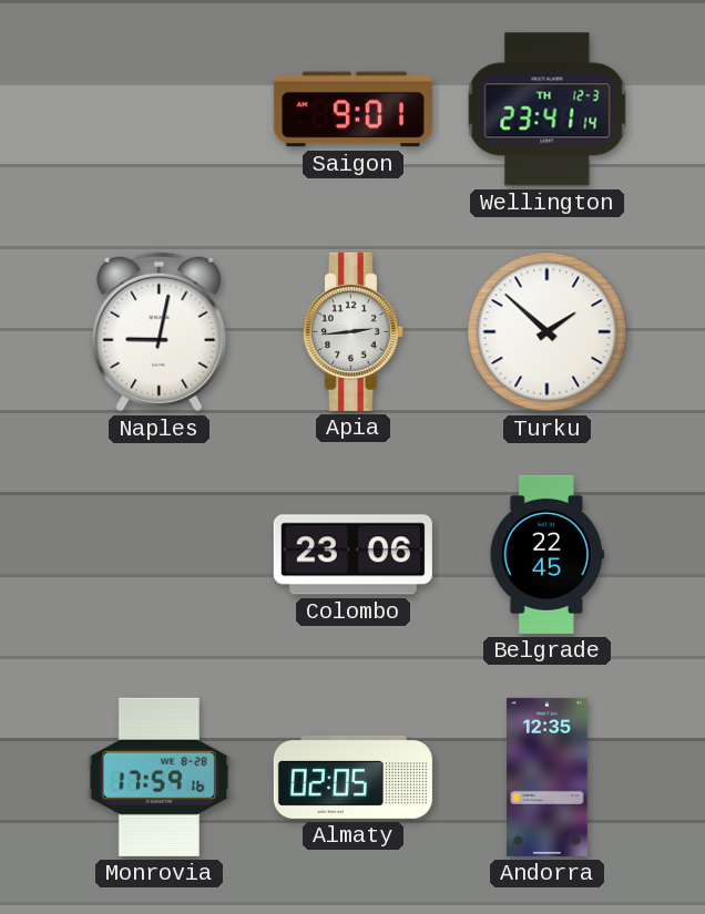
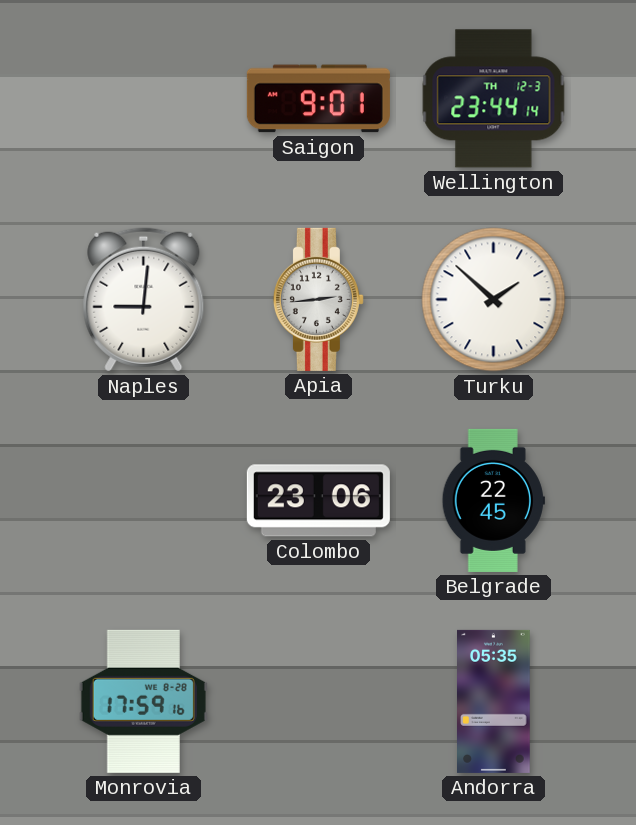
Wellington: 23:41 -> 23:44
Naples: 9:02 -> 9:01
Almaty: 02:05 -> none
Andorra: 12:35 -> 05:35
